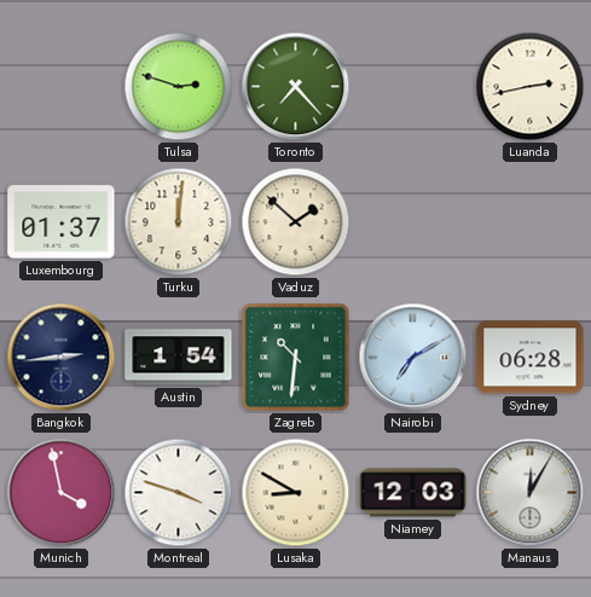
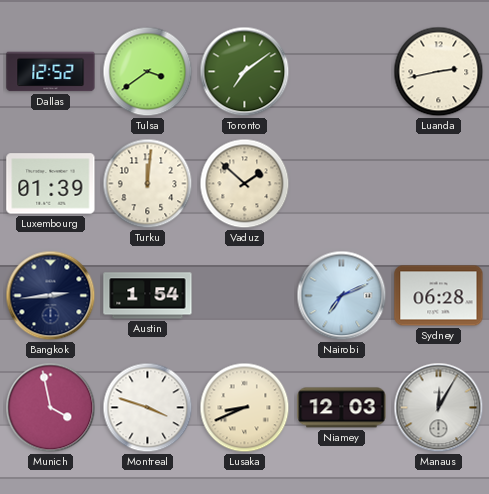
Dallas: none -> 12:52
Tulsa: 2:48 -> 3:39
Toronto: 7:23 -> 7:09
Luxembourg: 01:37 -> 01:39
Zagreb: 10:31 -> none
Nairobi: 7:10 -> 7:11
Lusaka: 8:50 -> 8:41
